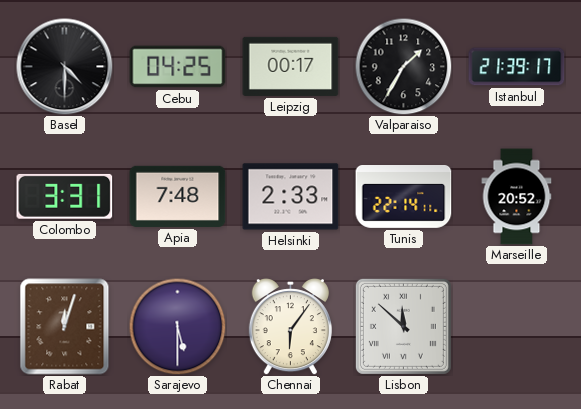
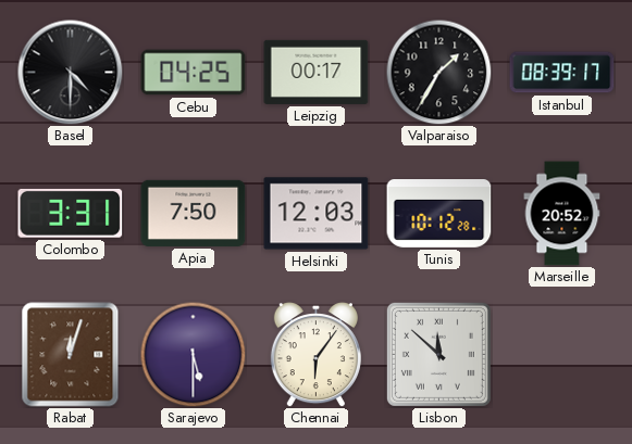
Istanbul: 21:39 -> 08:39
Apia: 7:48 -> 7:50
Helsinki: 2:33 -> 12:03
Tunis: 22:14 -> 10:12
